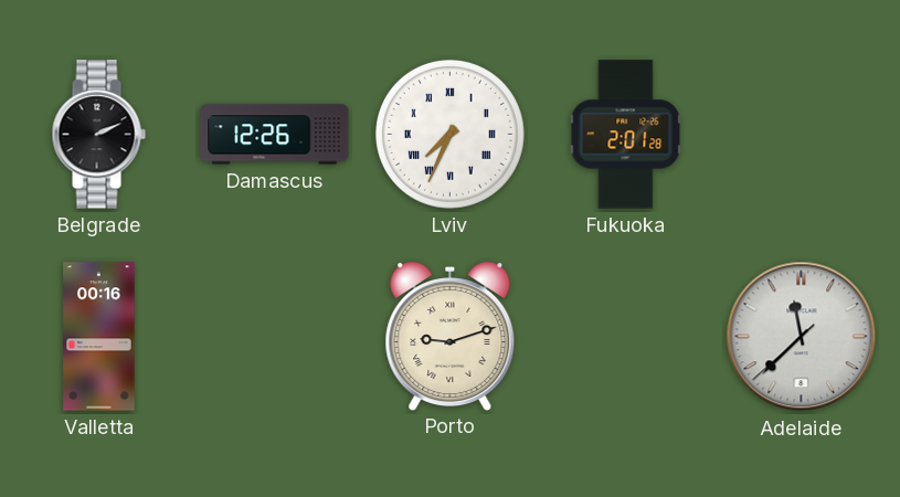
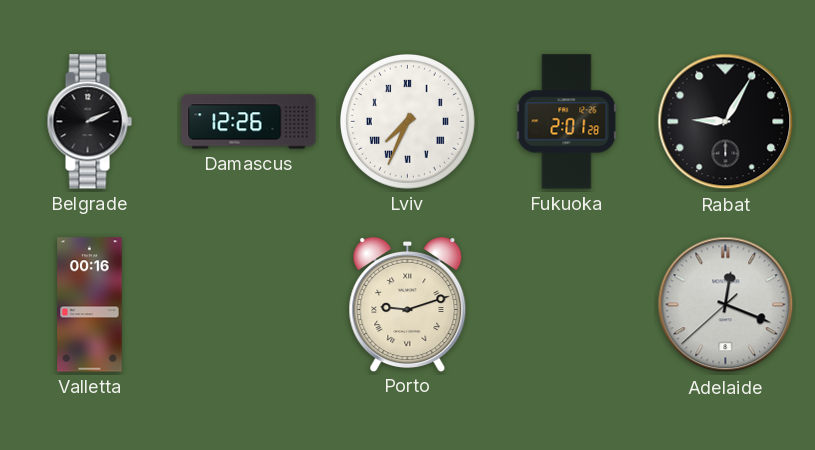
Rabat: none -> 9:05
Adelaide: 11:37 -> 12:18
